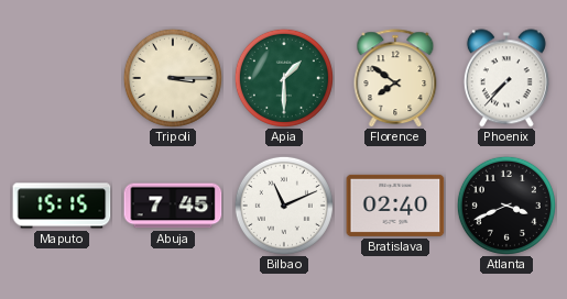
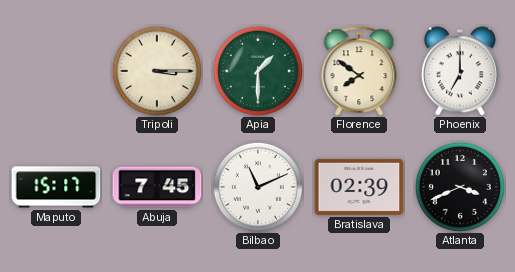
Phoenix: 7:37 -> 7:00
Maputo: 15:15 -> 15:17
Bratislava: 02:40 -> 02:39
